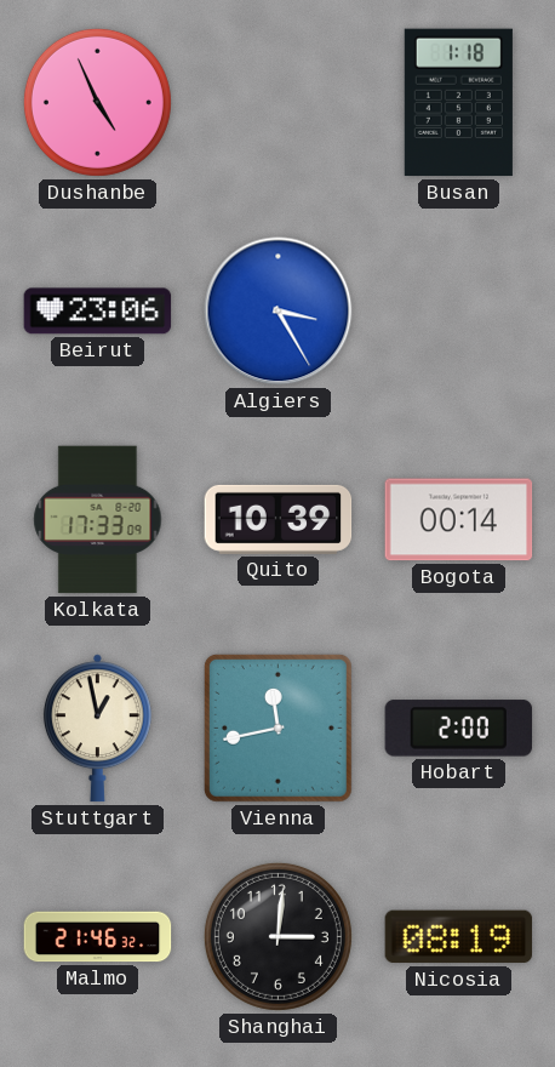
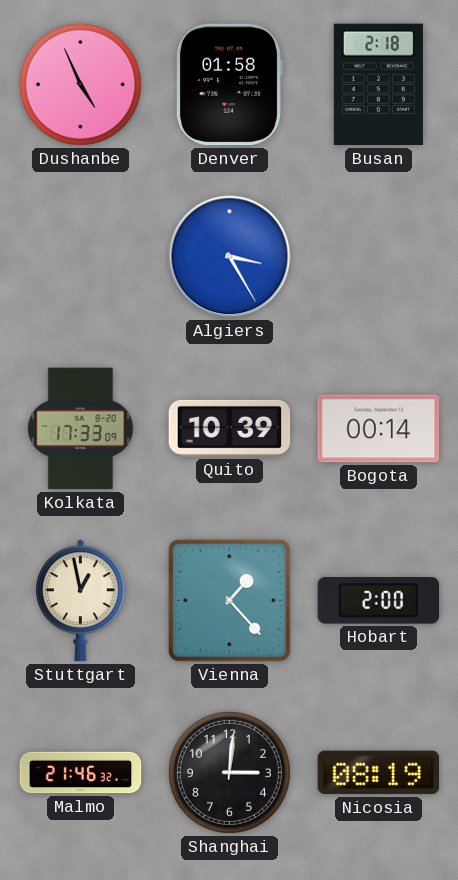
Denver: none -> 01:58
Busan: 1:18 -> 2:18
Beirut: 23:06 -> none
Vienna: 11:43 -> 1:23
